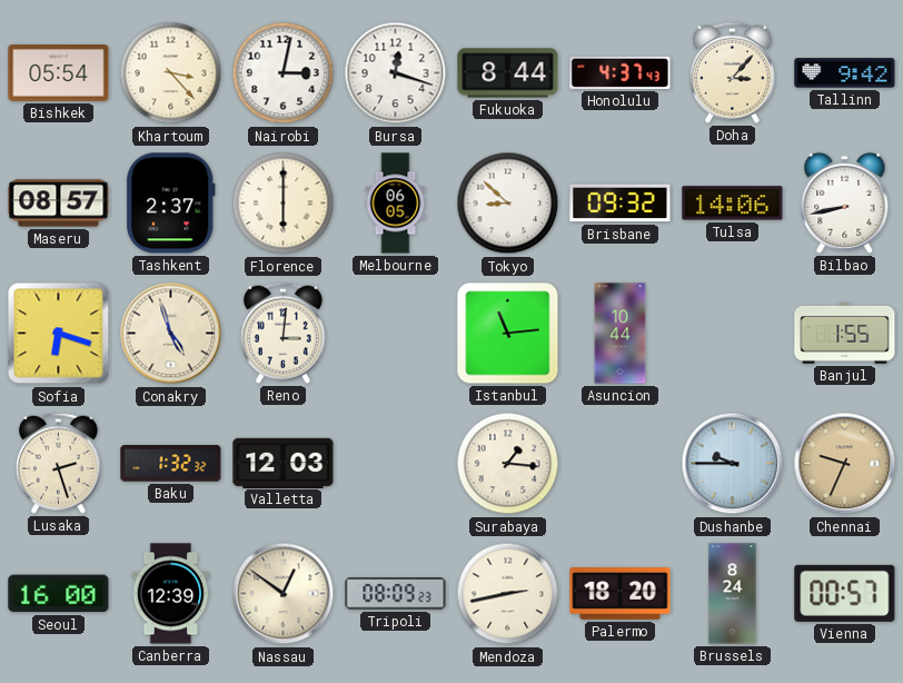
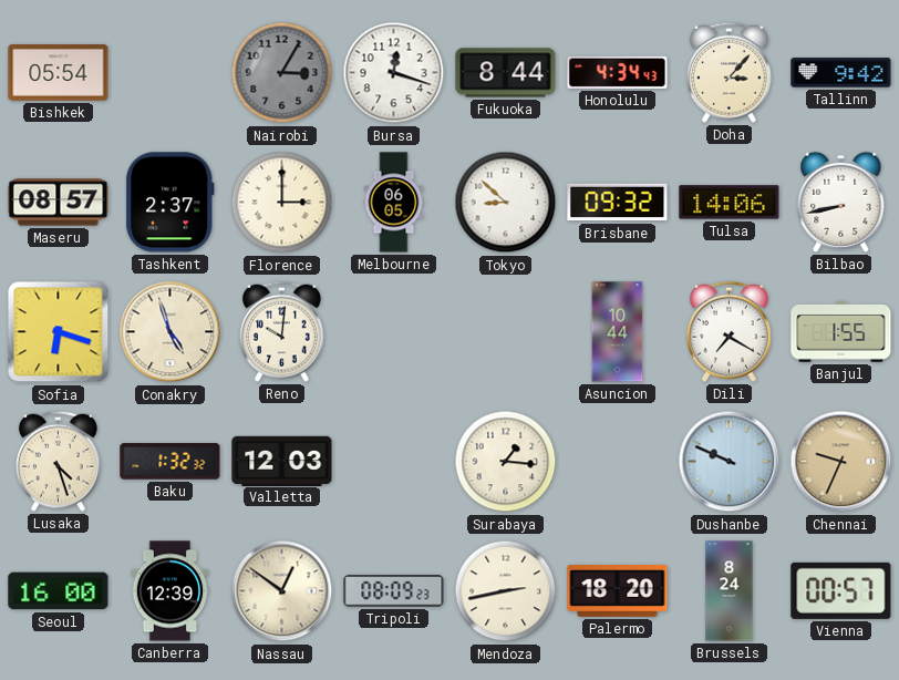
Khartoum: 3:23 -> none
Nairobi: 3:02 -> 3:05
Nairobi dial: white -> grey
Honolulu: 4:37 -> 4:34
Florence: 6:00 -> 3:00
Reno: 3:01 -> 10:01
Istanbul: 11:14 -> none
Dili: none -> 7:20
Lusaka: 2:27 -> 4:27
Dushanbe: 9:45 -> 9:49
